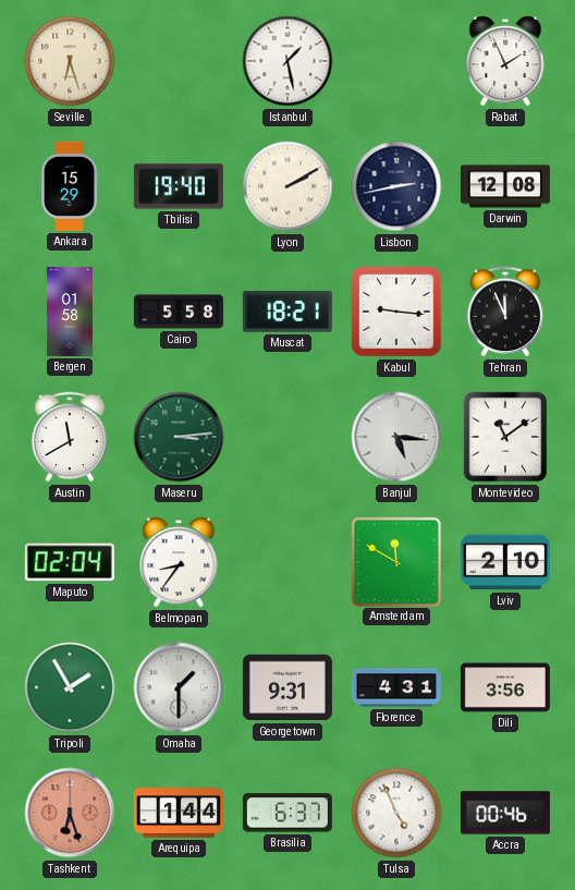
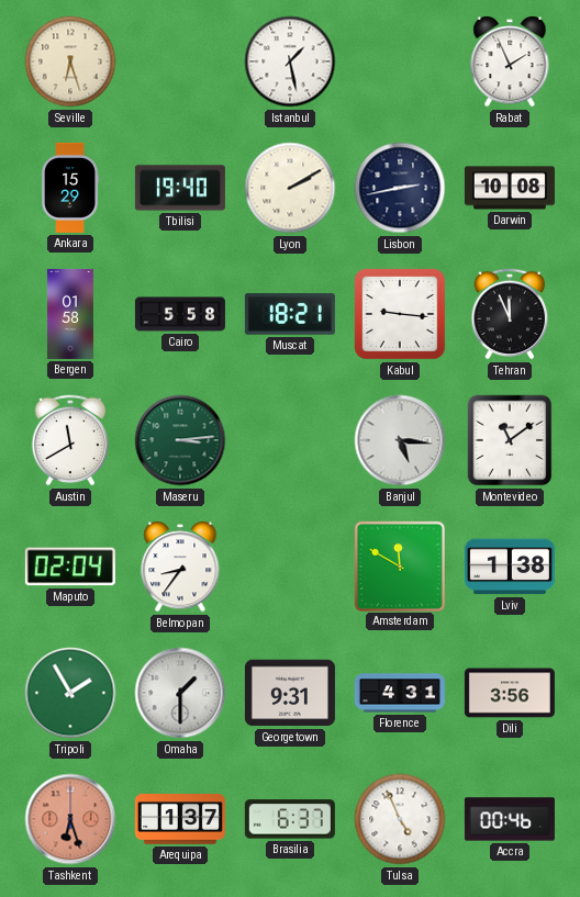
Darwin: 12:08 -> 10:08
Lviv: 2:10 -> 1:38
Arequipa: 1:44 -> 1:37
